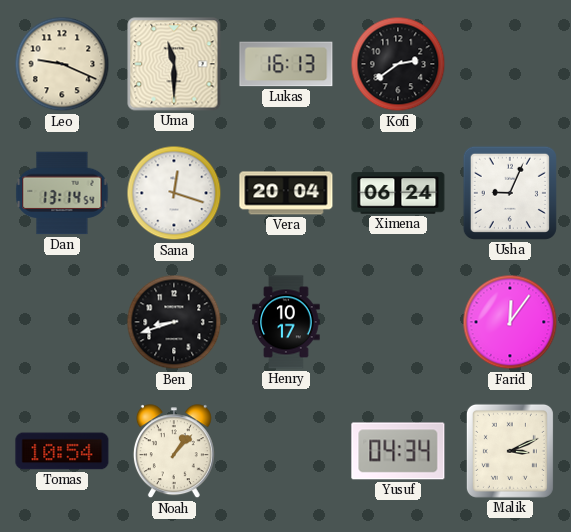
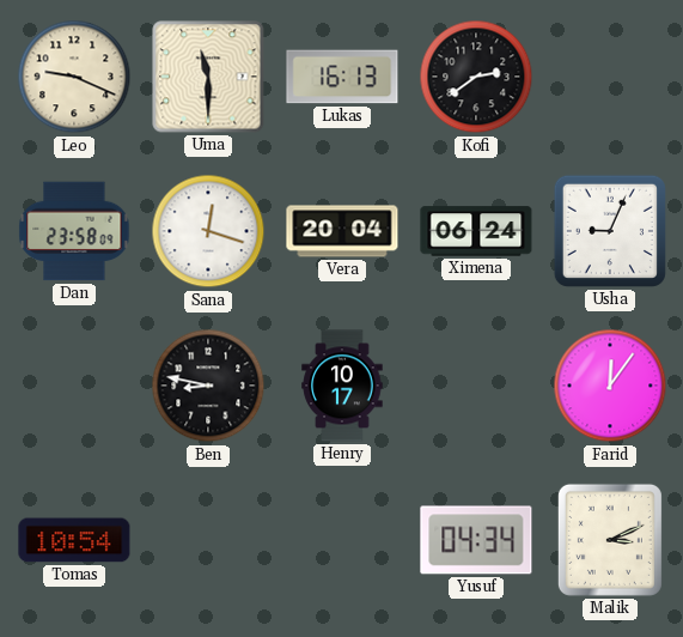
Dan: 13:14 -> 23:58
Ben: 8:42 -> 8:47
Noah: 1:07 -> none
